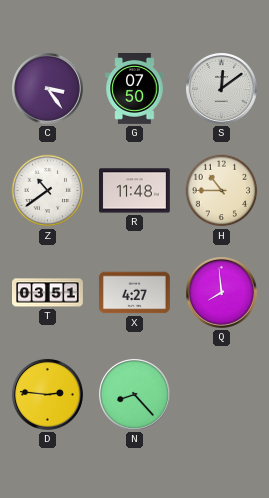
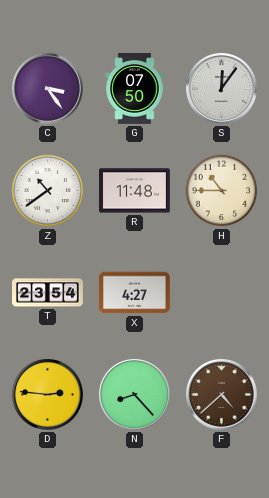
S: 12:09 -> 12:06
T: 03:51 -> 23:54
Q: 7:59 -> none
F: none -> 4:38
